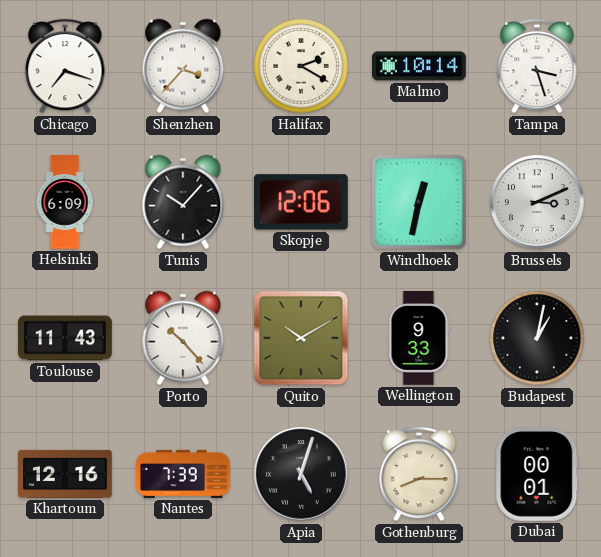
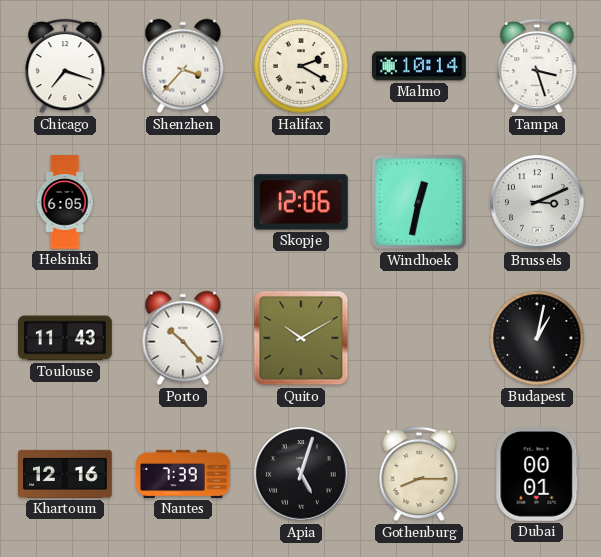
Helsinki: 6:09 -> 6:05
Tunis: 10:07 -> none
Wellington: 9:33 -> none
